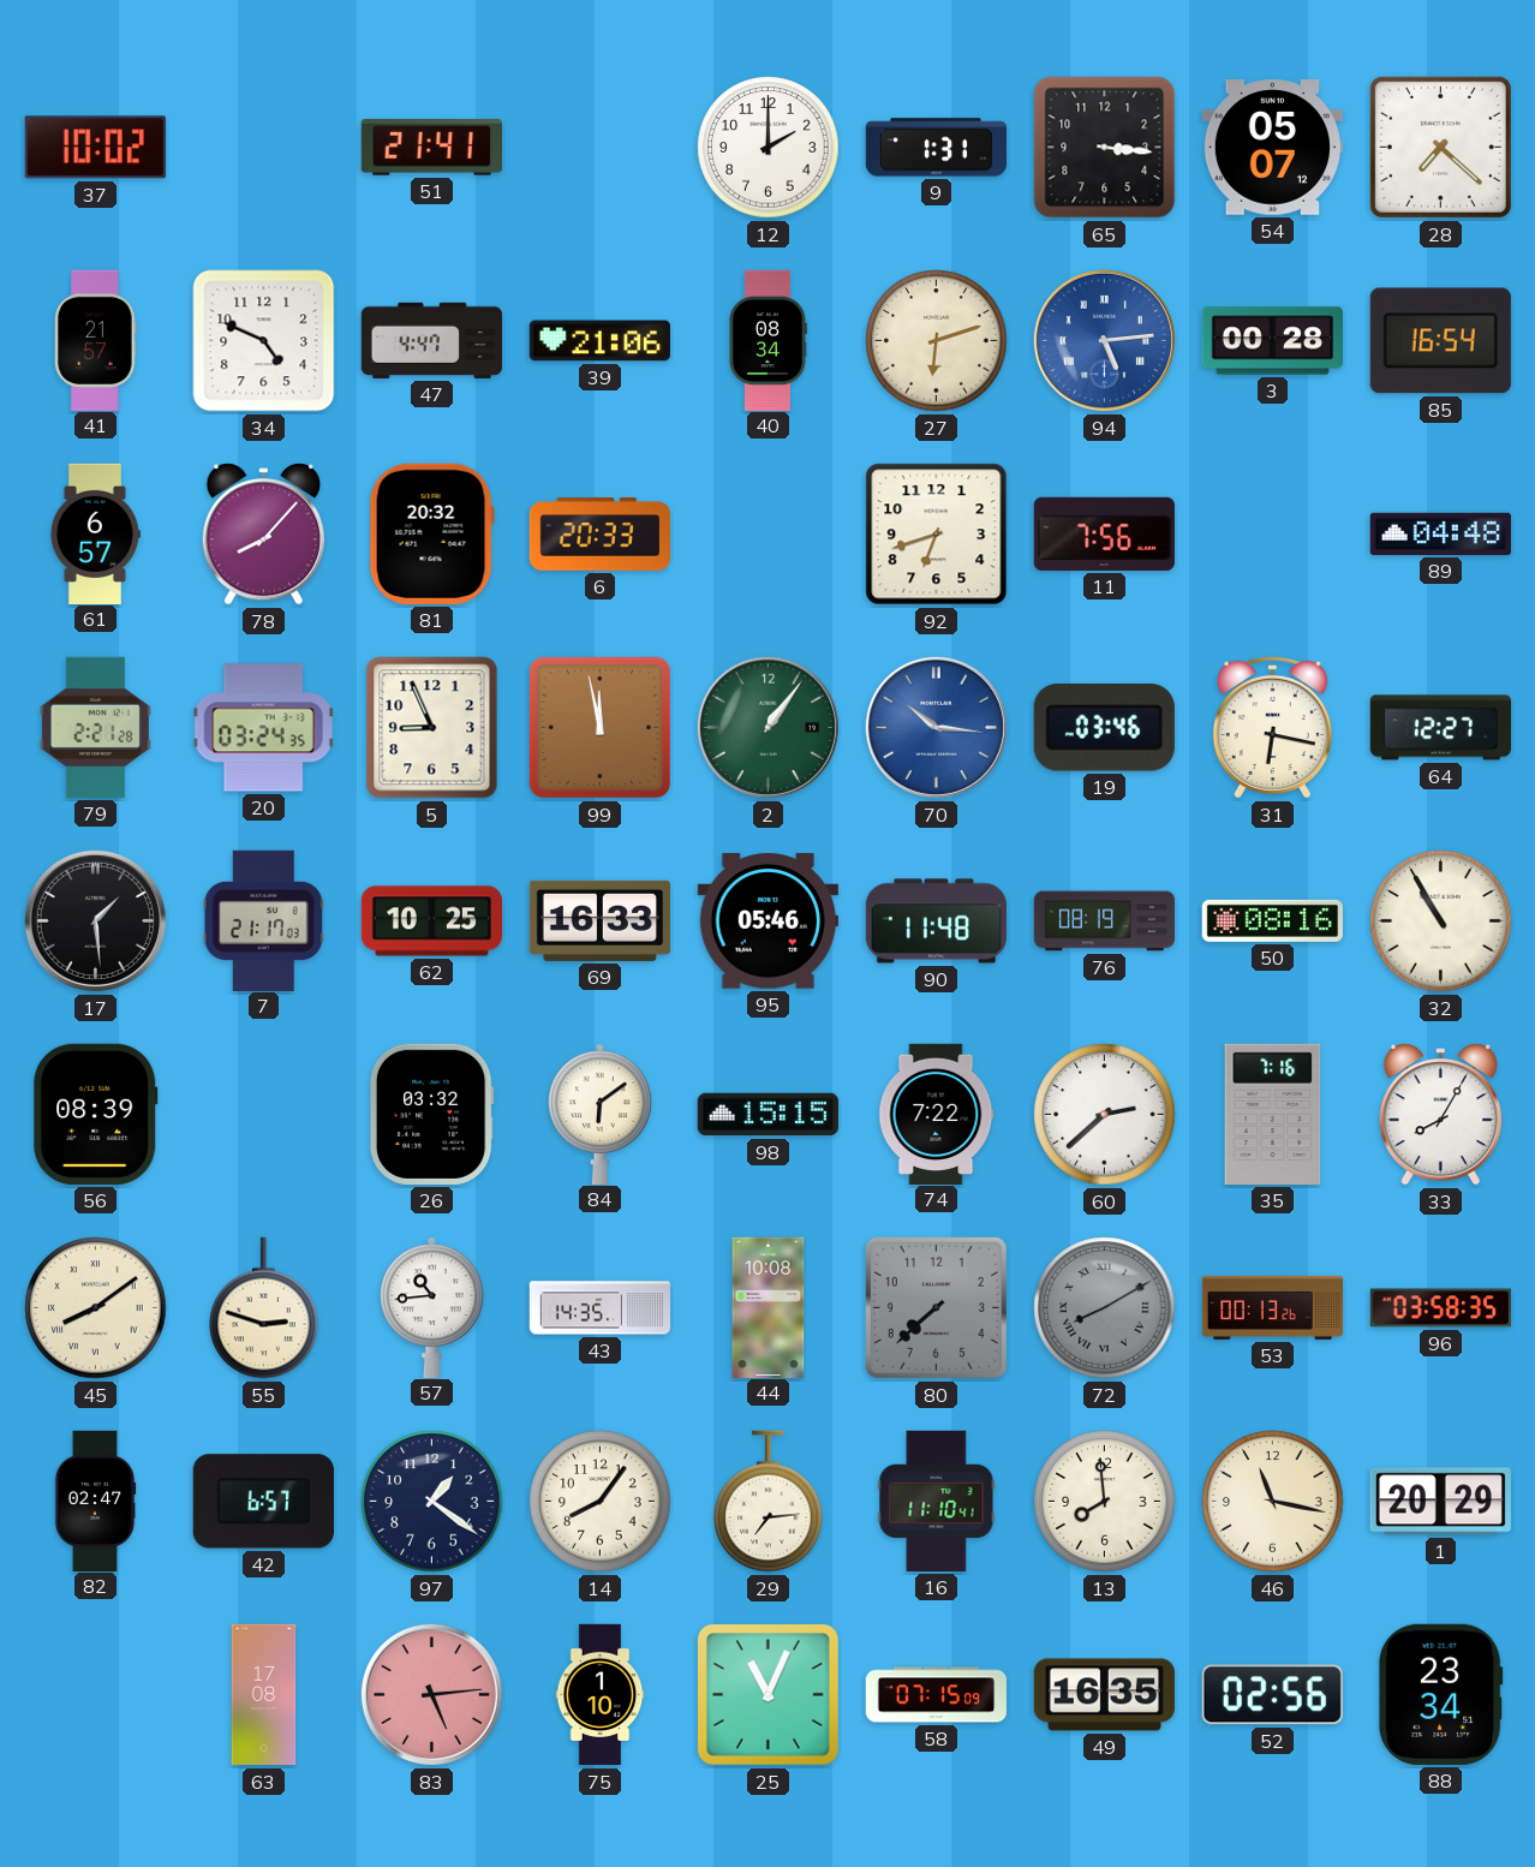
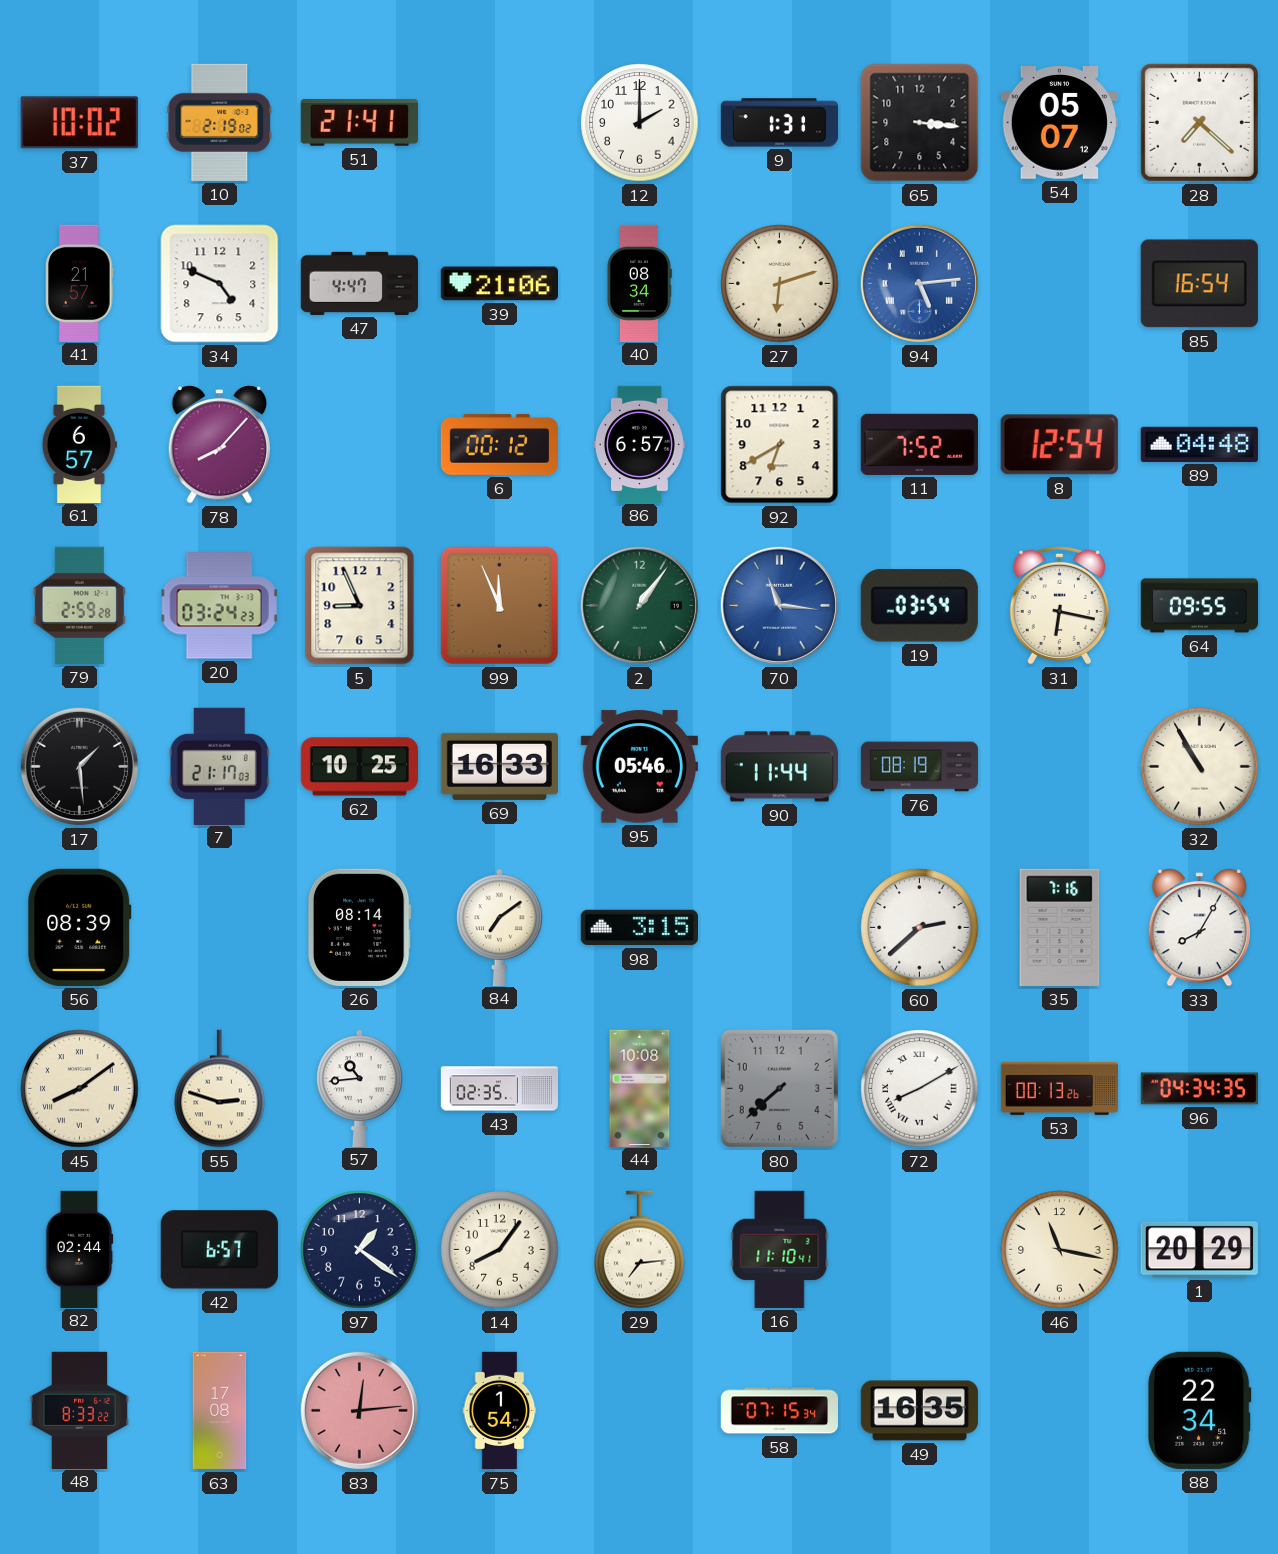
10: none -> 2:19
3: 00:28 -> none
81: 20:32 -> none
6: 20:33 -> 00:12
86: none -> 6:57
92: 6:42 -> 6:40
11: 7:56 -> 7:52
8: none -> 12:54
79: 2:21 -> 2:59
20: 03:24:35 -> 03:24:23
99: 11:58 -> 11:56
70: 10:16 -> 11:16
19: 03:46 -> 03:54
64: 12:27 -> 09:55
90: 11:48 -> 11:44
50: 08:16 -> none
26: 03:32 -> 08:14
84: 6:09 -> 7:09
98: 15:15 -> 3:15
74: 7:22 -> none
43: 14:35 -> 02:35
72 dial: grey -> white
96: 03:58 -> 04:34
82: 02:47 -> 02:44
13: 7:59 -> none
48: none -> 8:33
83: 5:14 -> 12:14
75: 1:10 -> 1:54
25: 11:04 -> none
58: 07:15:09 -> 07:15:34
52: 02:56 -> none
88: 23:34 -> 22:34
